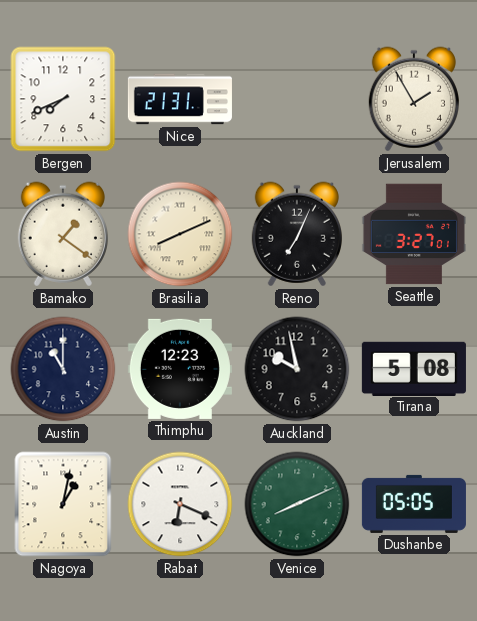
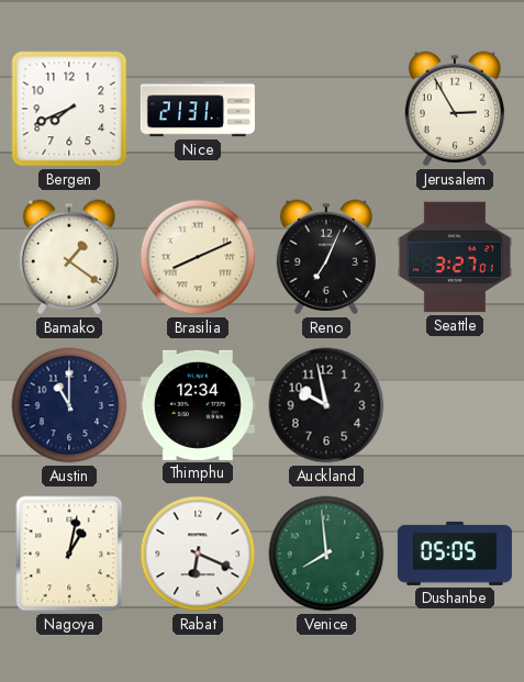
Jerusalem: 1:55 -> 2:55
Thimphu: 12:23 -> 12:34
Tirana: 5:08 -> none
Venice: 8:11 -> 7:59
